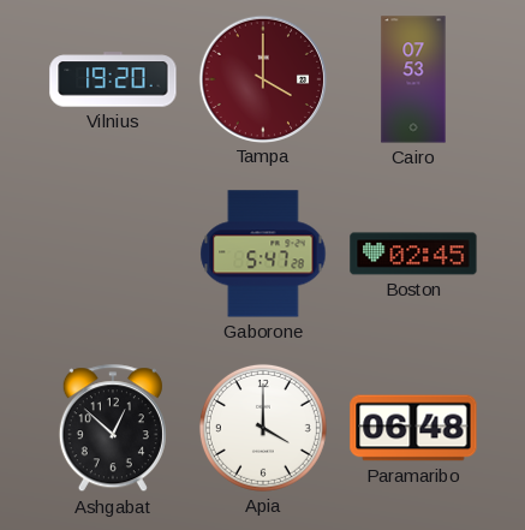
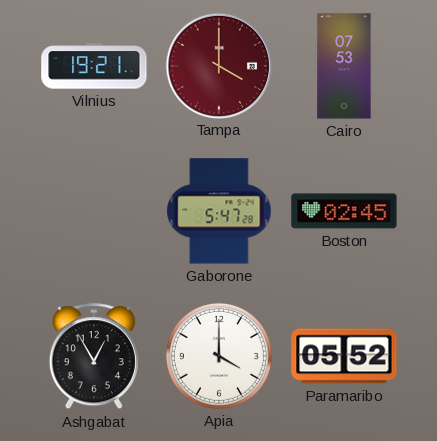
Vilnius: 19:20 -> 19:21
Ashgabat: 12:52 -> 12:55
Paramaribo: 06:48 -> 05:52
